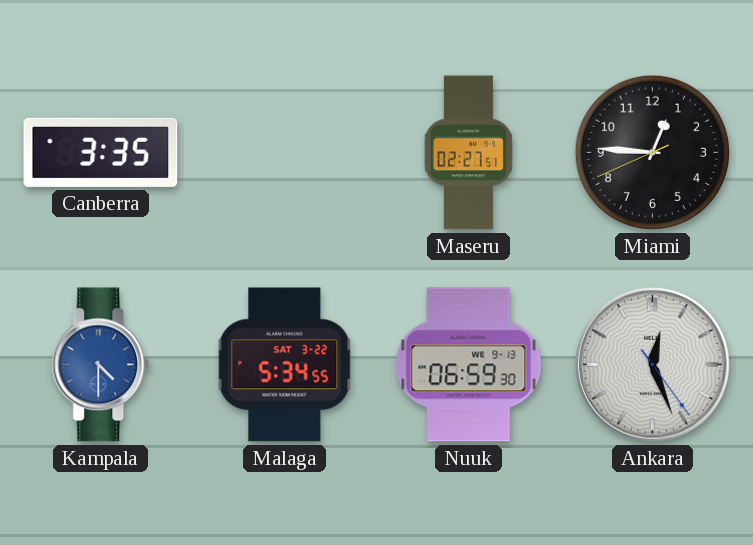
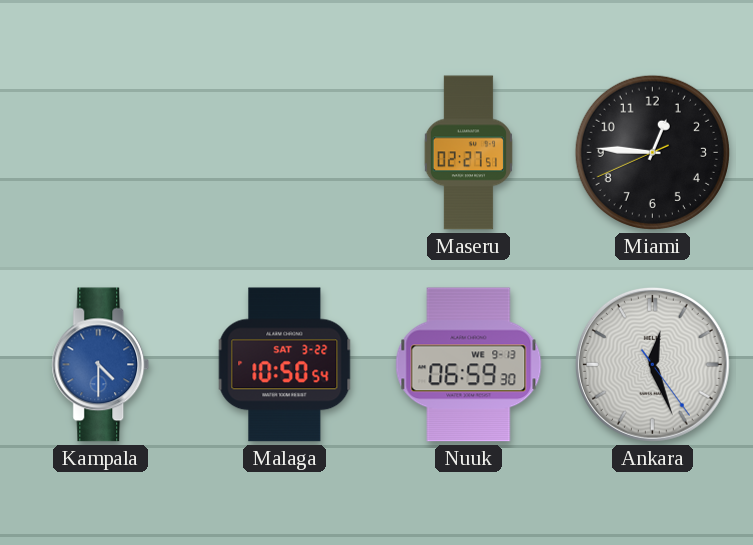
Canberra: 3:35 -> none
Malaga: 5:34 -> 10:50
